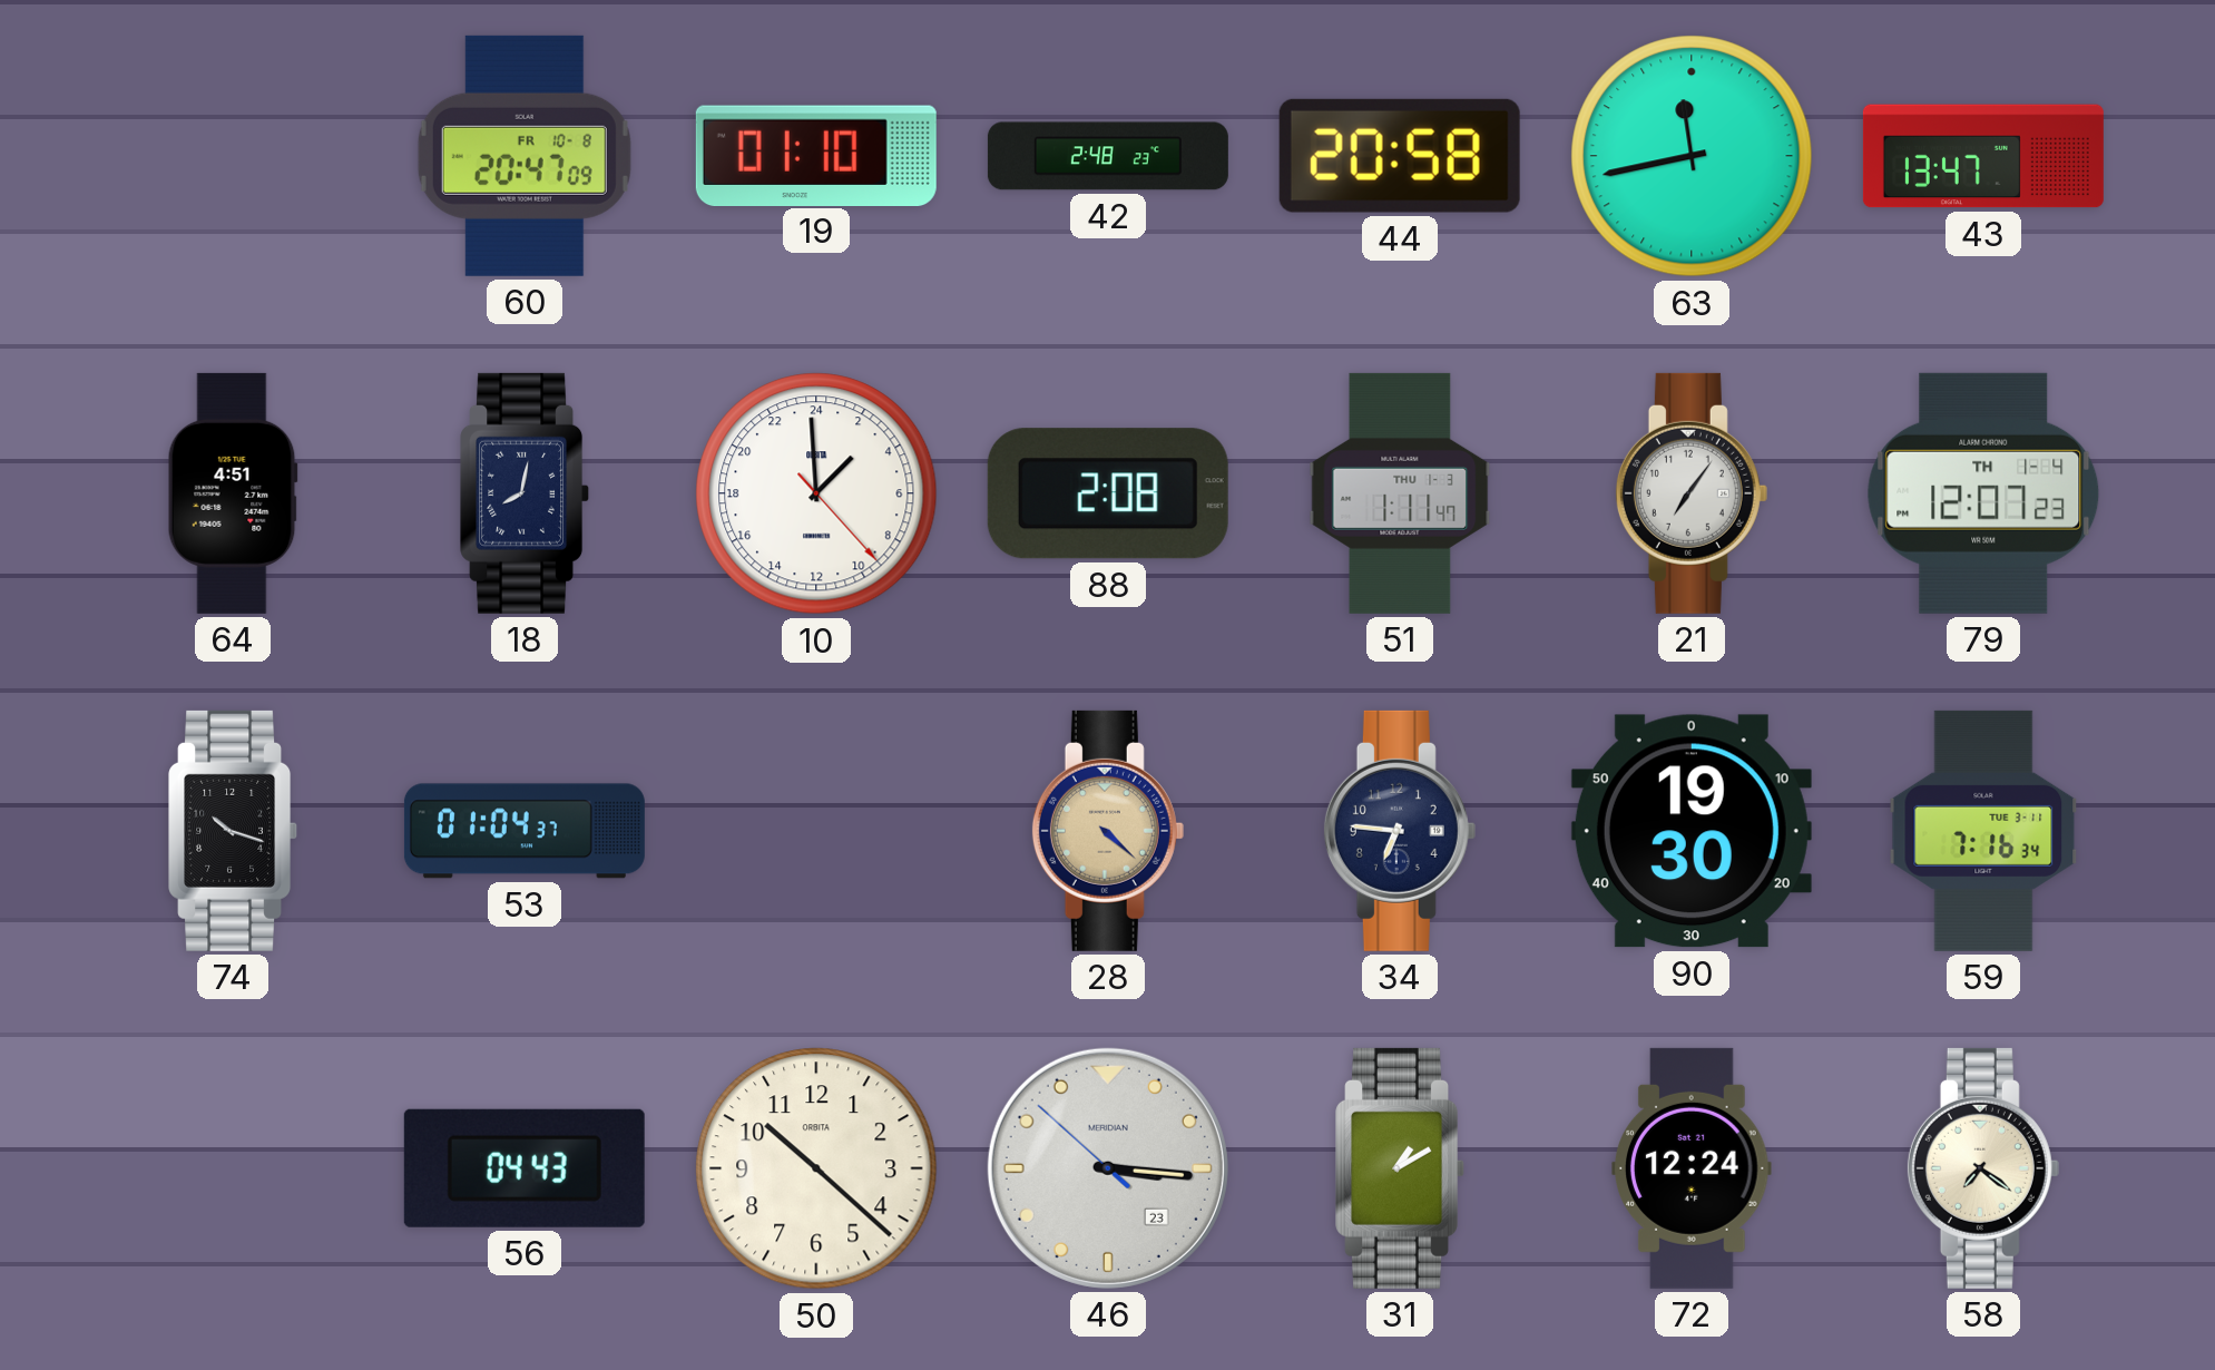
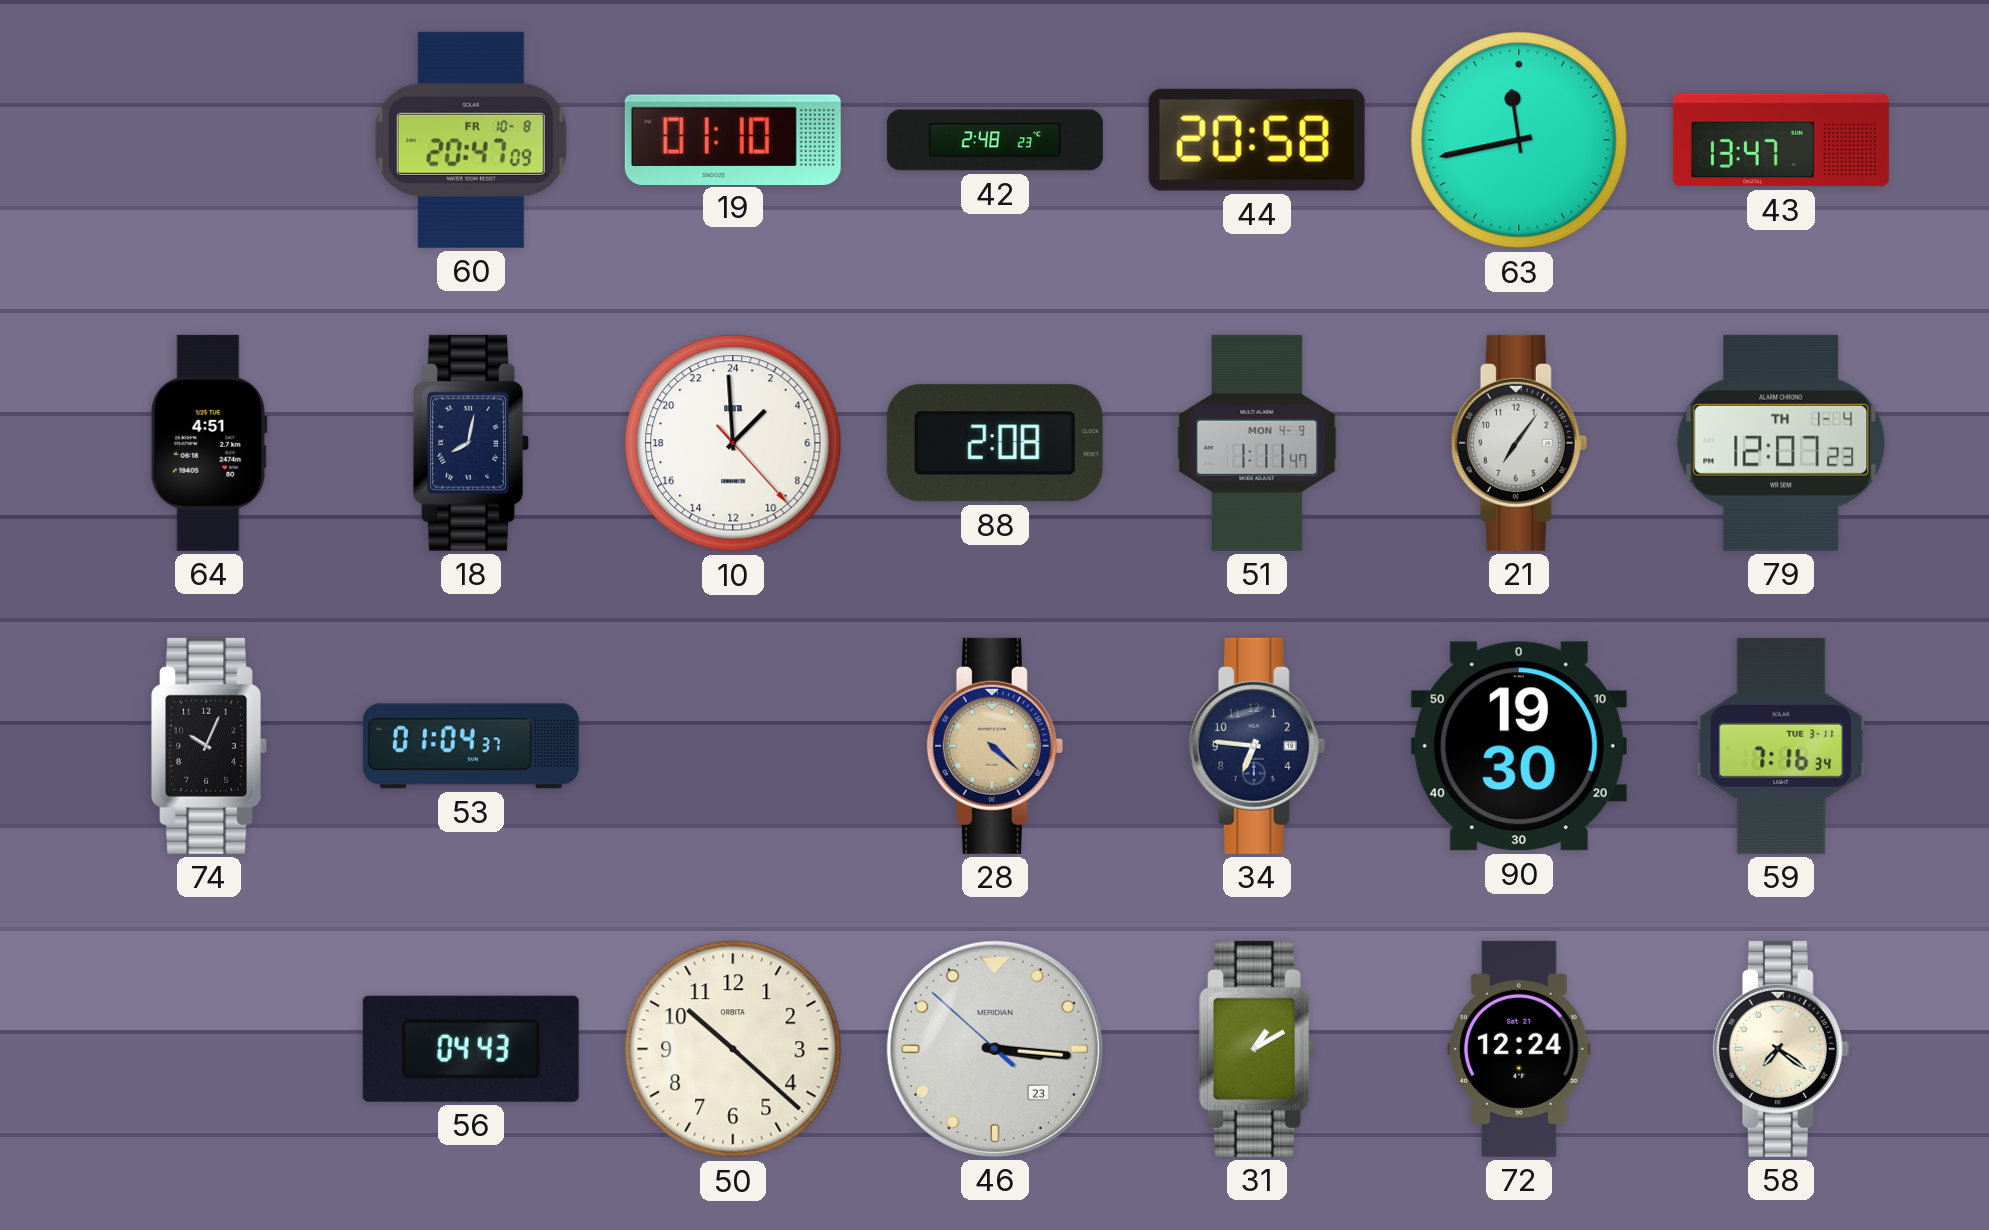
51 date: THU 1-3 -> MON 4-9
74: 10:18 -> 10:04
